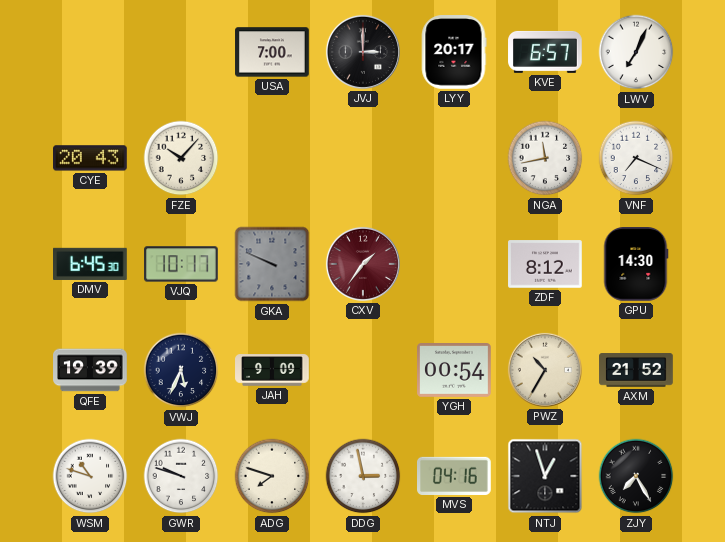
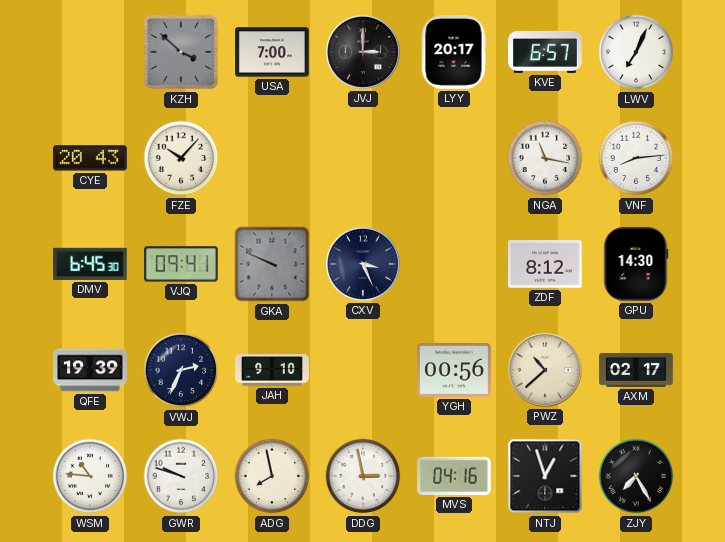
KZH: none -> 3:52
NGA: 11:43 -> 11:17
VNF: 7:19 -> 8:14
VJQ: 10:17 -> 09:41
CXV: 1:36 -> 3:26
CXV dial: burgundy -> navy
VWJ: 5:34 -> 2:34
JAH: 9:09 -> 9:10
YGH: 00:54 -> 00:56
PWZ: 10:35 -> 10:38
AXM: 21:52 -> 02:17
WSM: 10:48 -> 10:46
ADG: 7:48 -> 7:58
